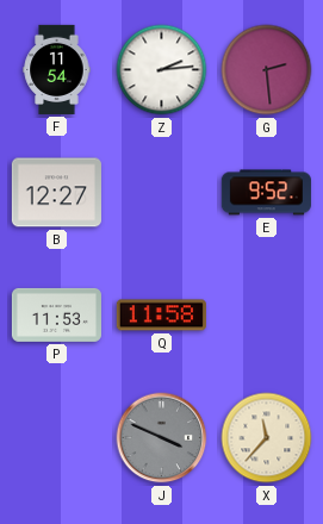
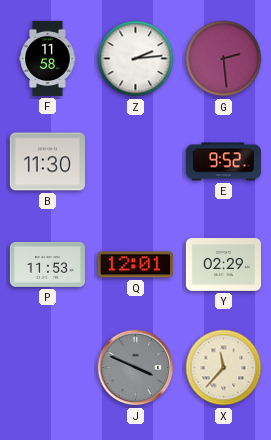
F: 11:54 -> 11:58
B: 12:27 -> 11:30
Q: 11:58 -> 12:01
Y: none -> 02:29
